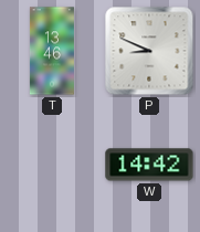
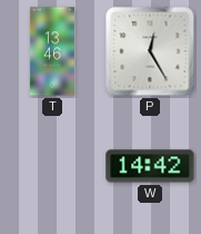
P: 8:49 -> 12:25
